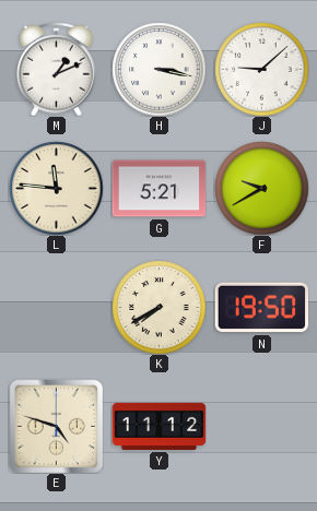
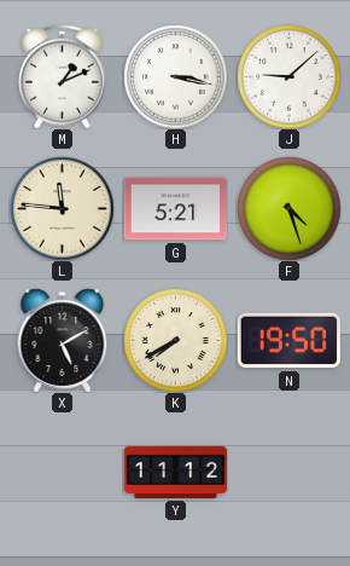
F: 9:40 -> 4:27
X: none -> 5:10
E: 4:48 -> none
